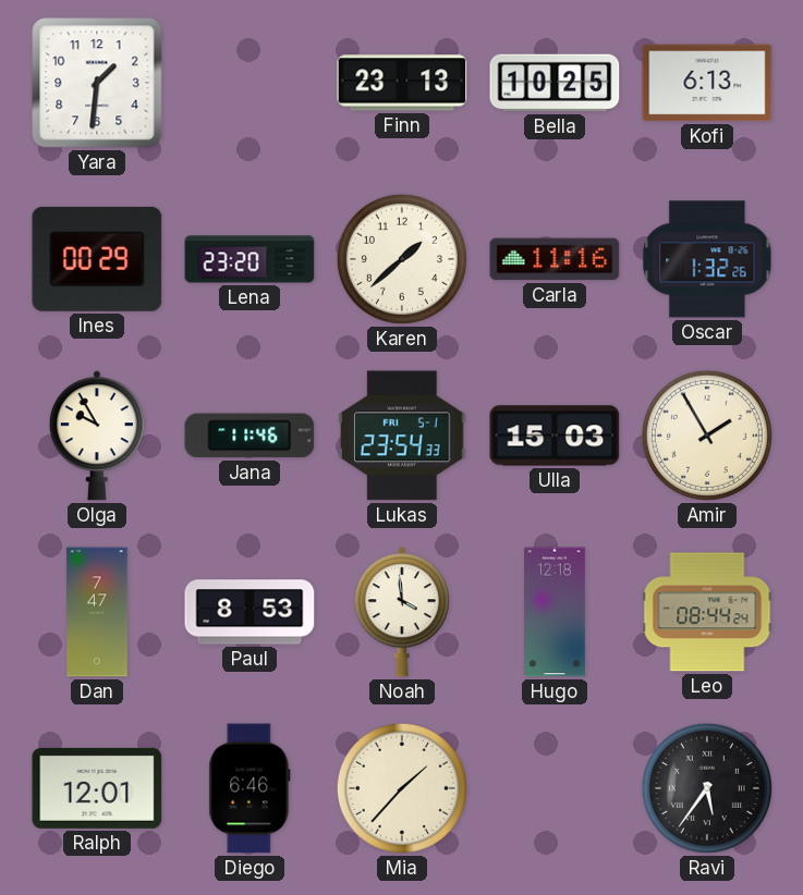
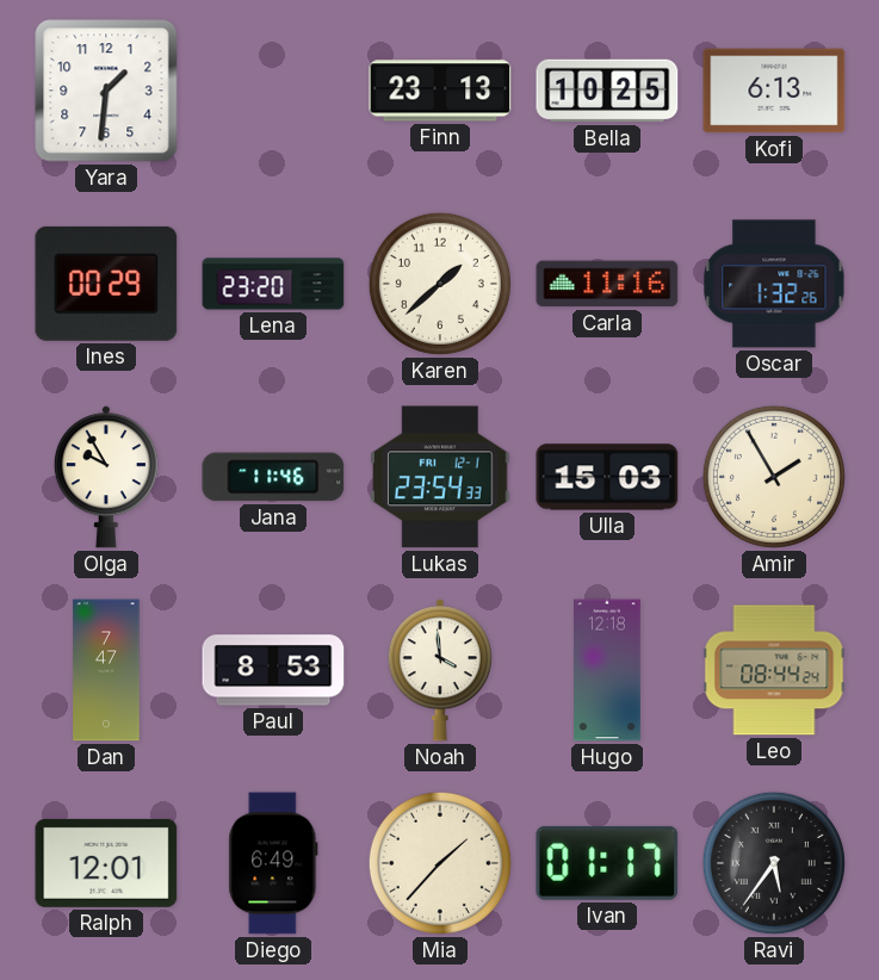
Lukas date: FRI 5-1 -> FRI 12-1
Diego: 6:46 -> 6:49
Ivan: none -> 01:17
